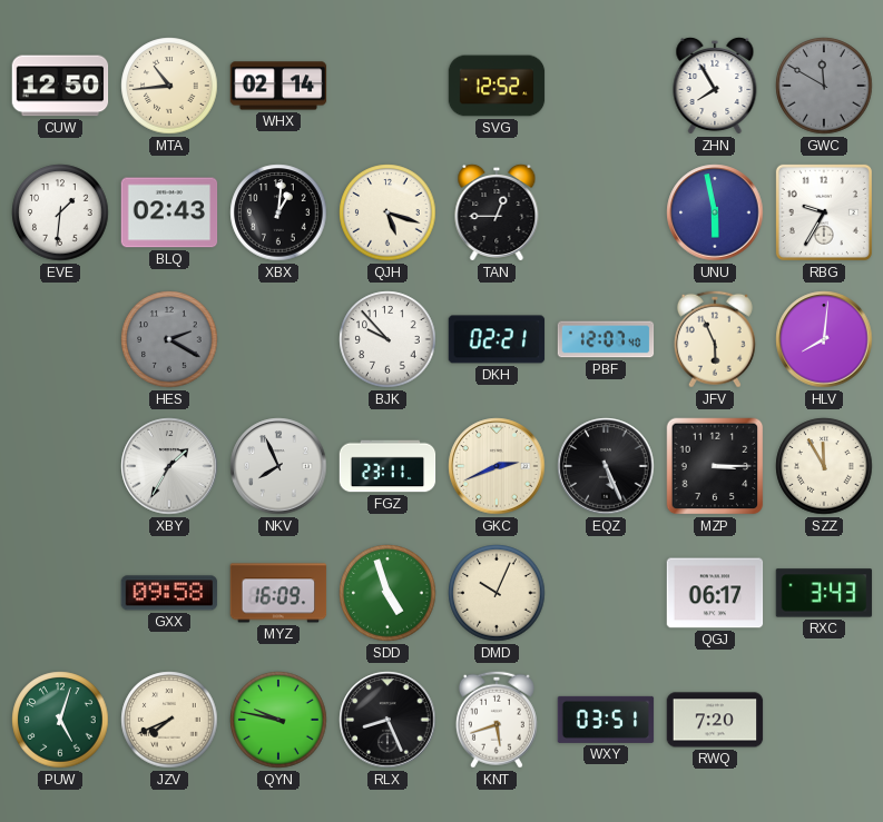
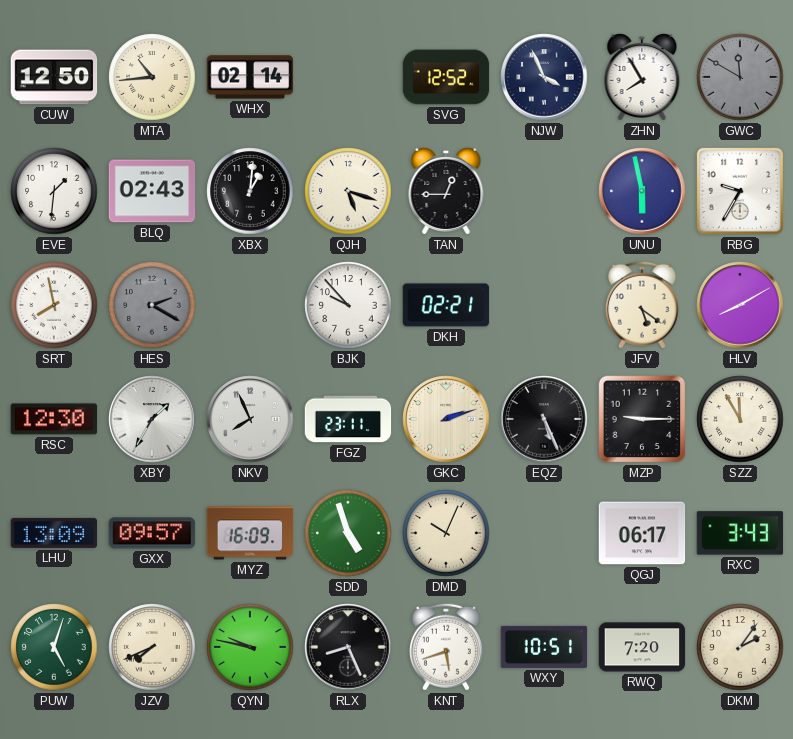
NJW: none -> 3:56
SRT: none -> 7:58
PBF: 12:07 -> none
JFV: 5:56 -> 5:21
HLV: 8:01 -> 8:10
RSC: none -> 12:30
GKC: 2:41 -> 2:12
MZP: 3:15 -> 9:15
LHU: none -> 13:09
GXX: 09:58 -> 09:57
WXY: 03:51 -> 10:51
DKM: none -> 2:06
